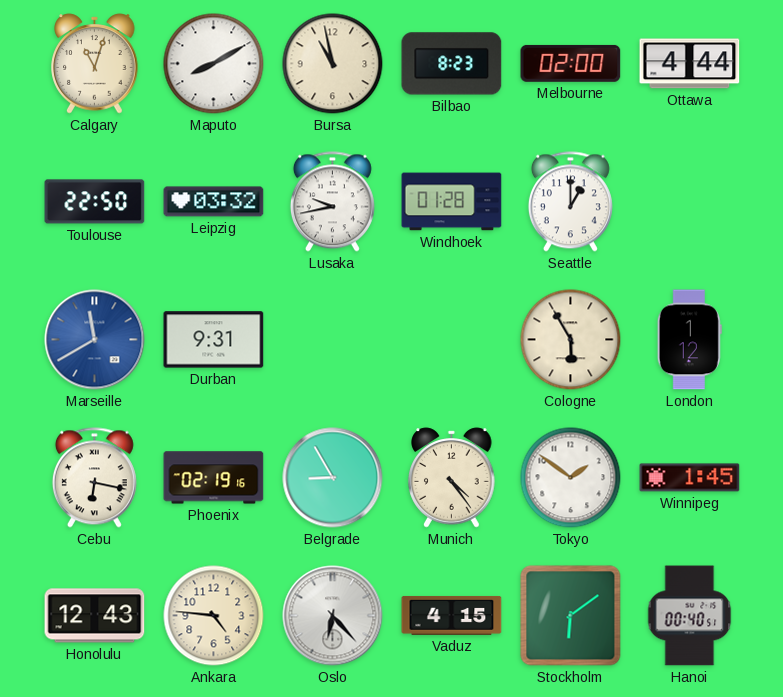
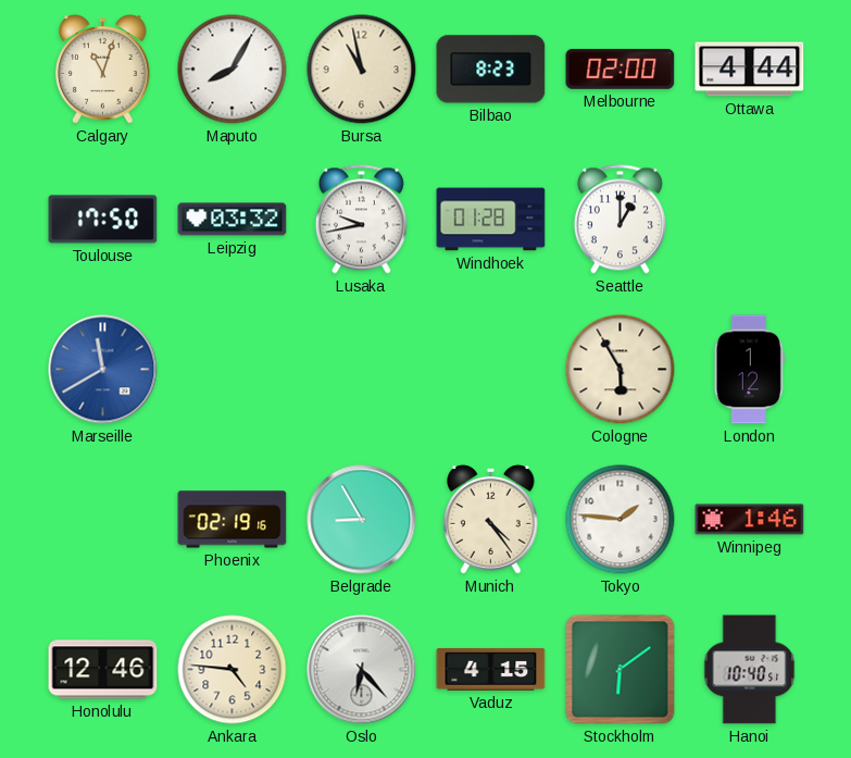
Maputo: 8:10 -> 8:05
Toulouse: 22:50 -> 17:50
Durban: 9:31 -> none
Cebu: 6:17 -> none
Tokyo: 1:51 -> 1:46
Winnipeg: 1:45 -> 1:46
Honolulu: 12:43 -> 12:46
Hanoi: 00:40 -> 10:40
